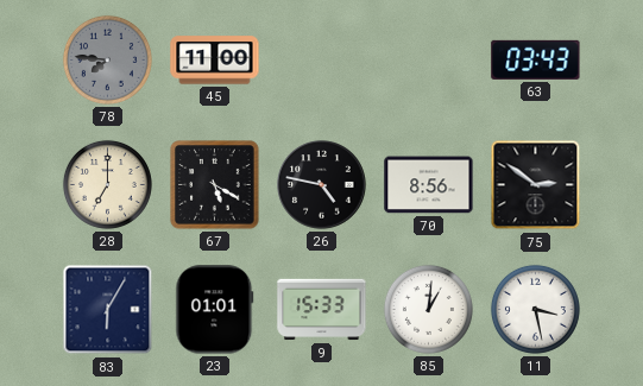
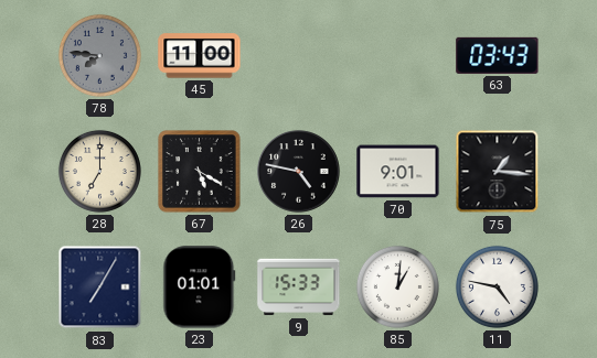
70: 8:56 -> 9:01
75: 2:51 -> 1:16
83: 6:05 -> 7:05
11: 3:28 -> 4:47
